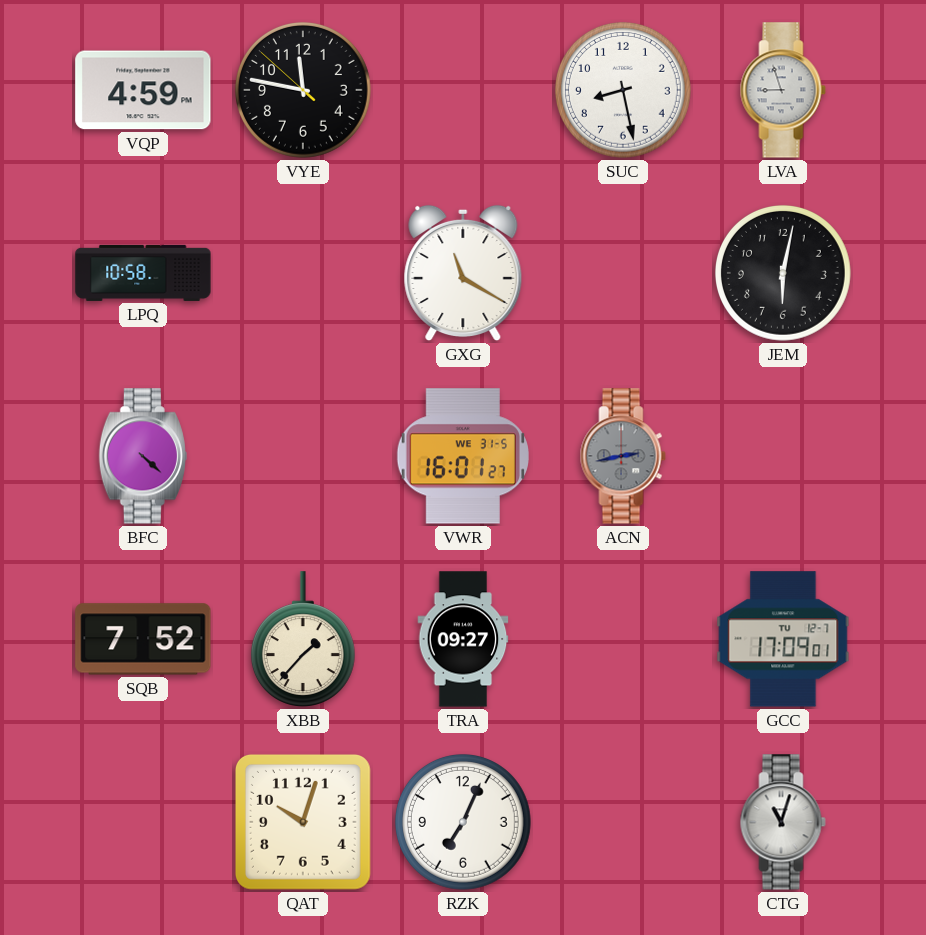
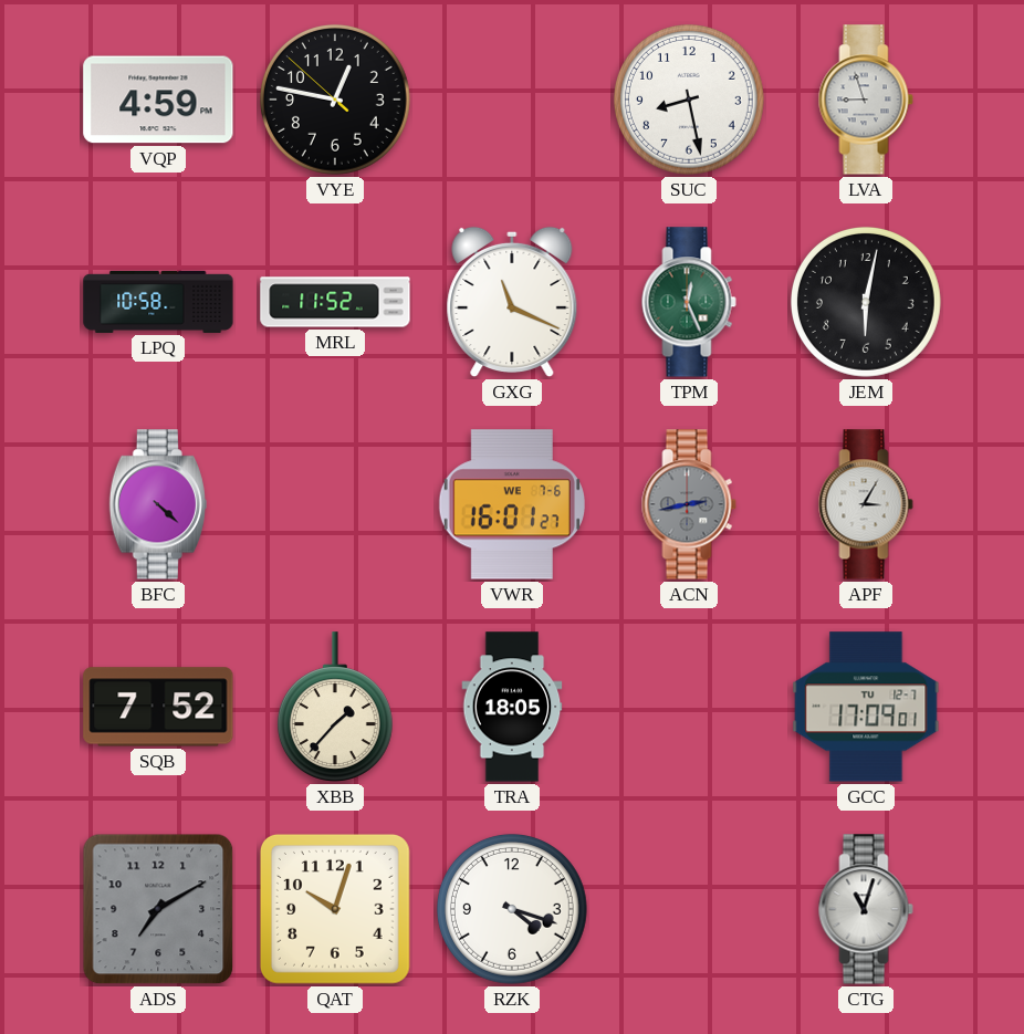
VYE: 11:46 -> 12:46
MRL: none -> 11:52
GXG: 11:20 -> 11:19
TPM: none -> 12:26
VWR date: WE 31-5 -> WE 7-6
APF: none -> 3:05
TRA: 09:27 -> 18:05
ADS: none -> 7:10
RZK: 7:04 -> 4:18
